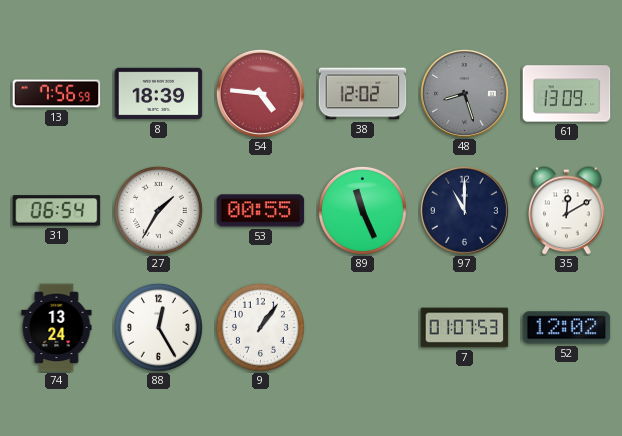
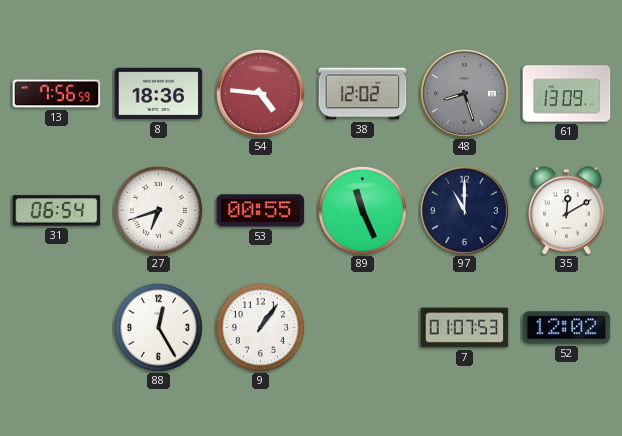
8: 18:39 -> 18:36
27: 1:35 -> 6:42
74: 13:24 -> none
